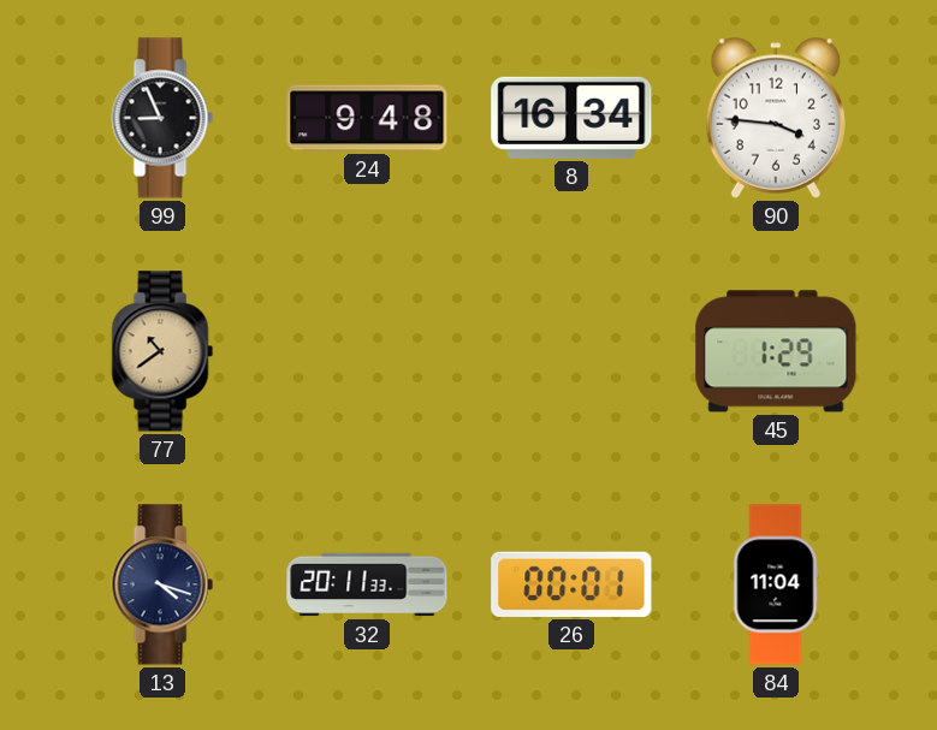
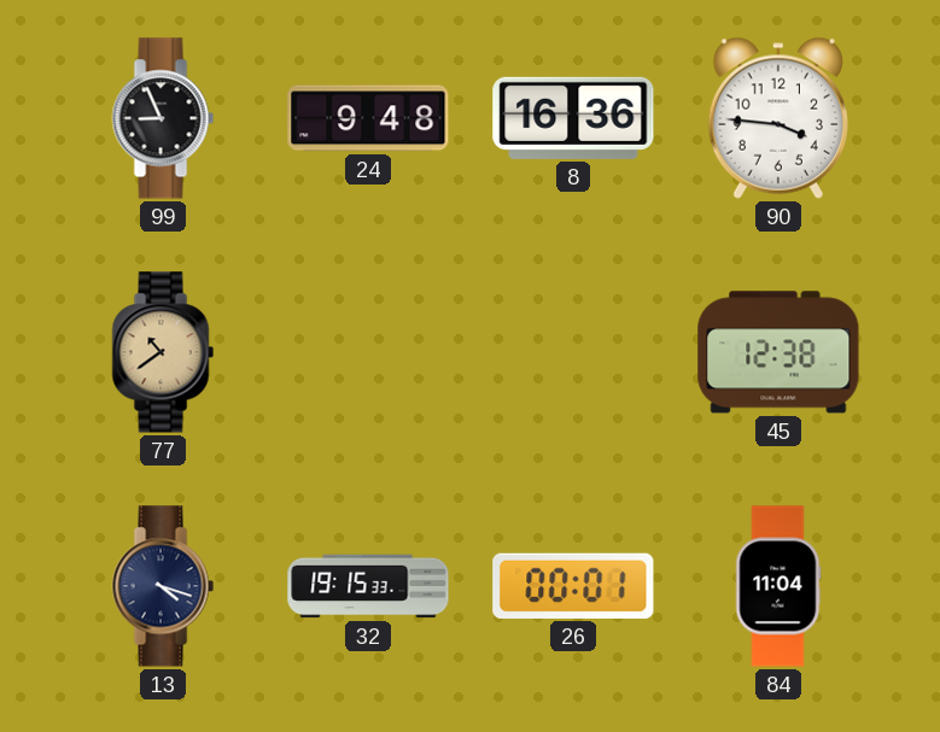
8: 16:34 -> 16:36
45: 1:29 -> 12:38
32: 20:11 -> 19:15
